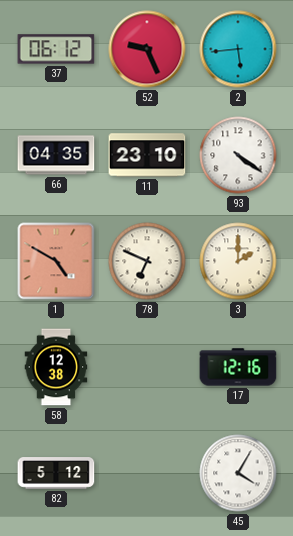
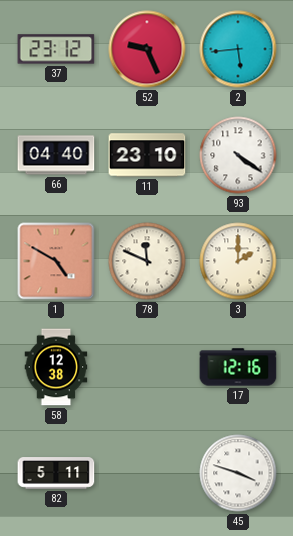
37: 06:12 -> 23:12
66: 04:35 -> 04:40
78: 6:49 -> 11:49
82: 5:12 -> 5:11
45: 4:05 -> 3:48
